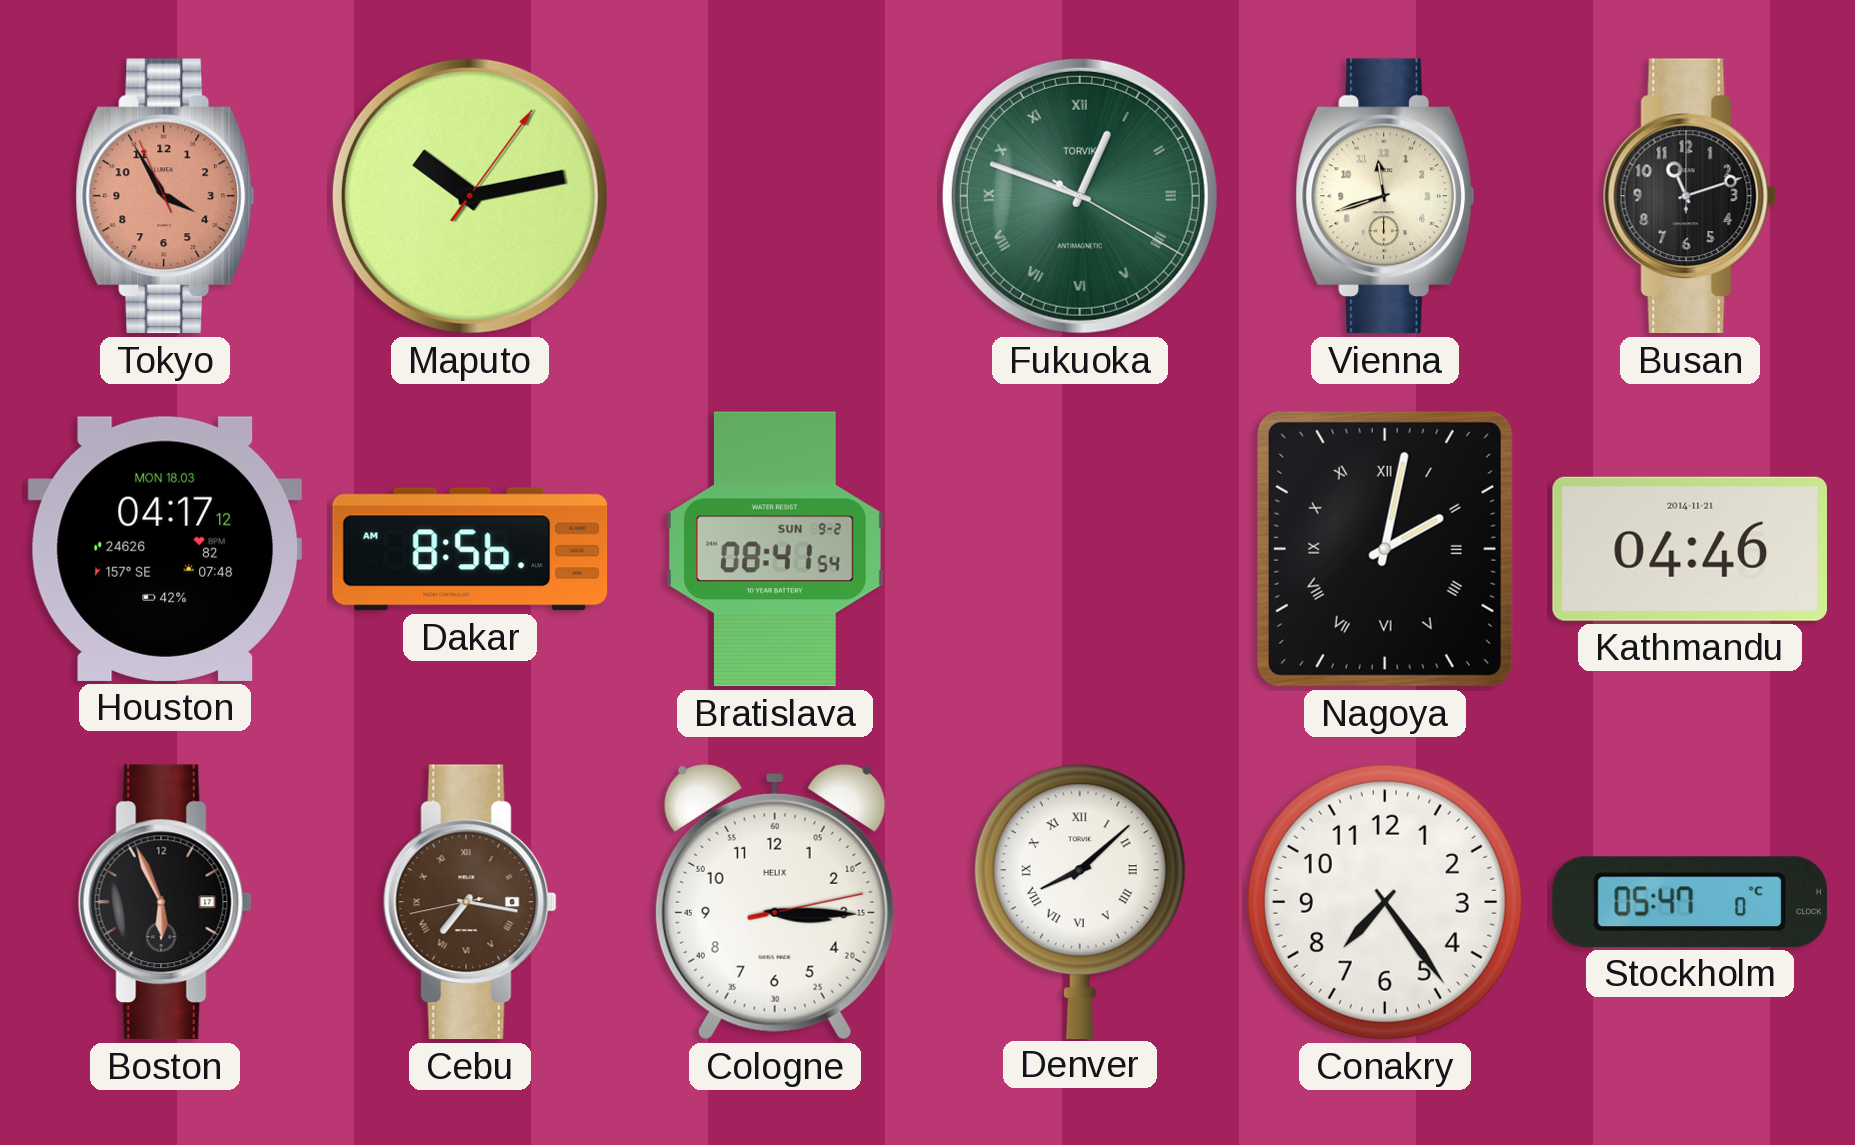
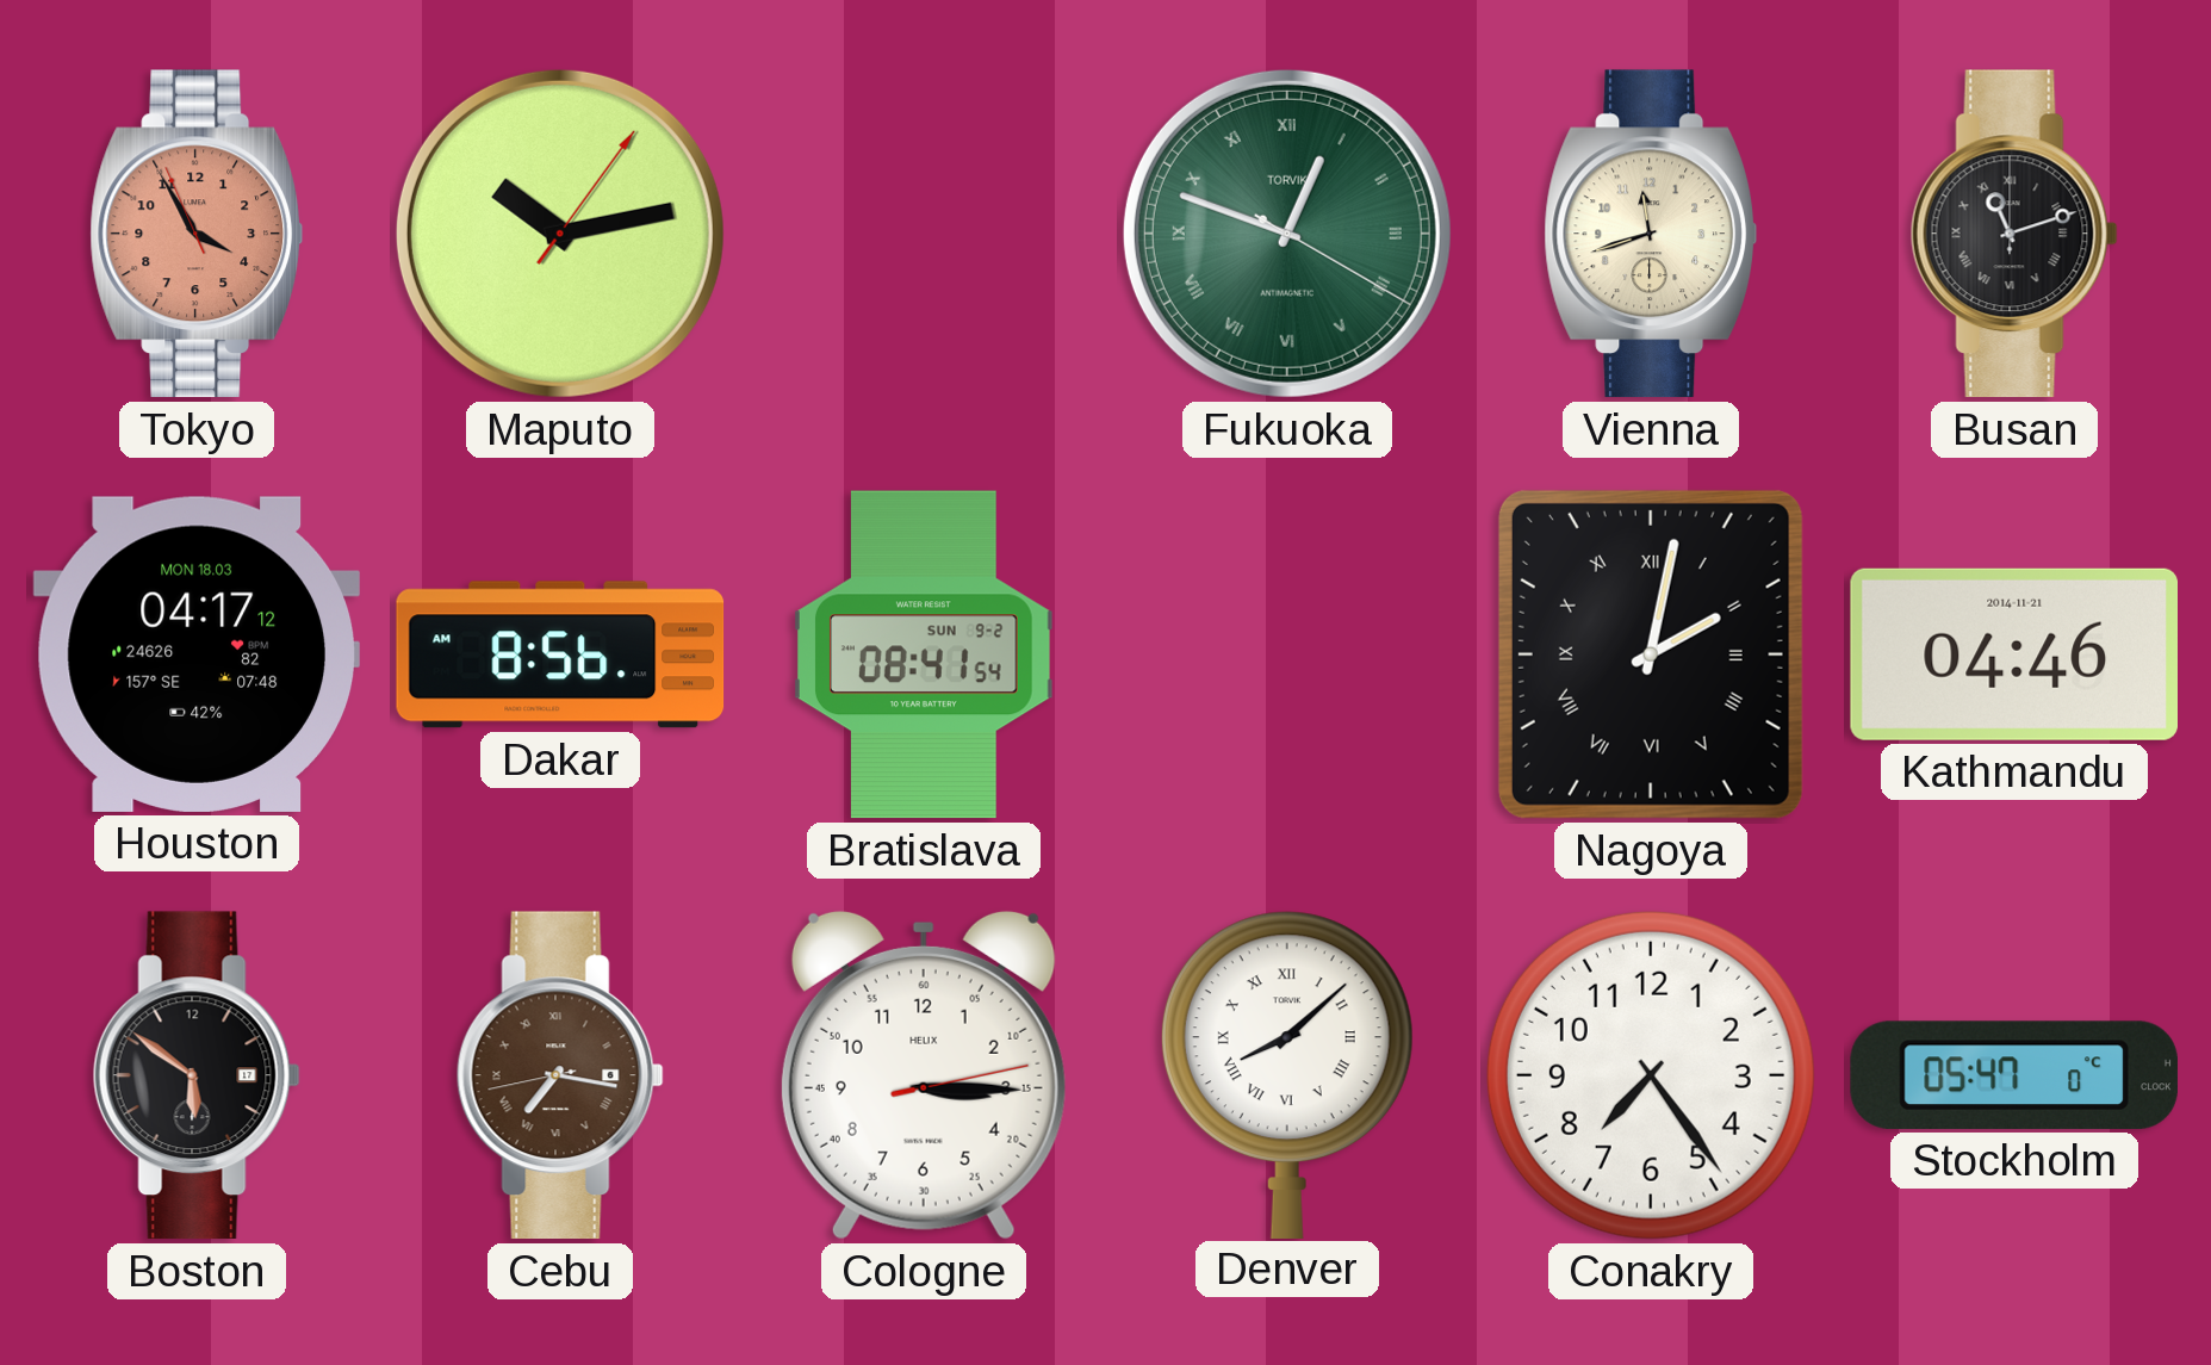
Busan numerals: Arabic -> Roman
Boston: 5:56 -> 5:51
